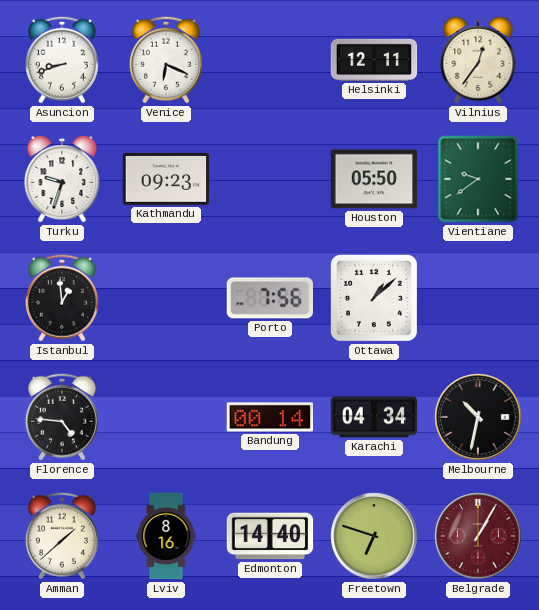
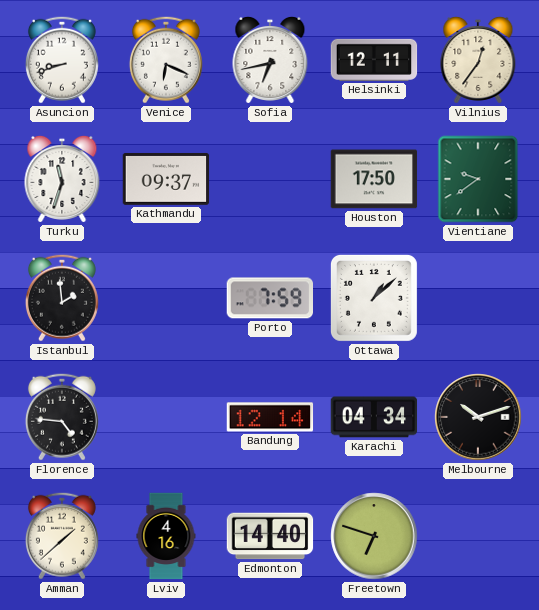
Sofia: none -> 6:43
Turku: 9:33 -> 11:33
Kathmandu: 09:23 -> 09:37
Houston: 05:50 -> 17:50
Istanbul: 12:59 -> 1:59
Porto: 7:56 -> 7:59
Bandung: 00:14 -> 12:14
Melbourne: 10:32 -> 10:12
Lviv: 8:16 -> 4:16
Belgrade: 1:05 -> none
